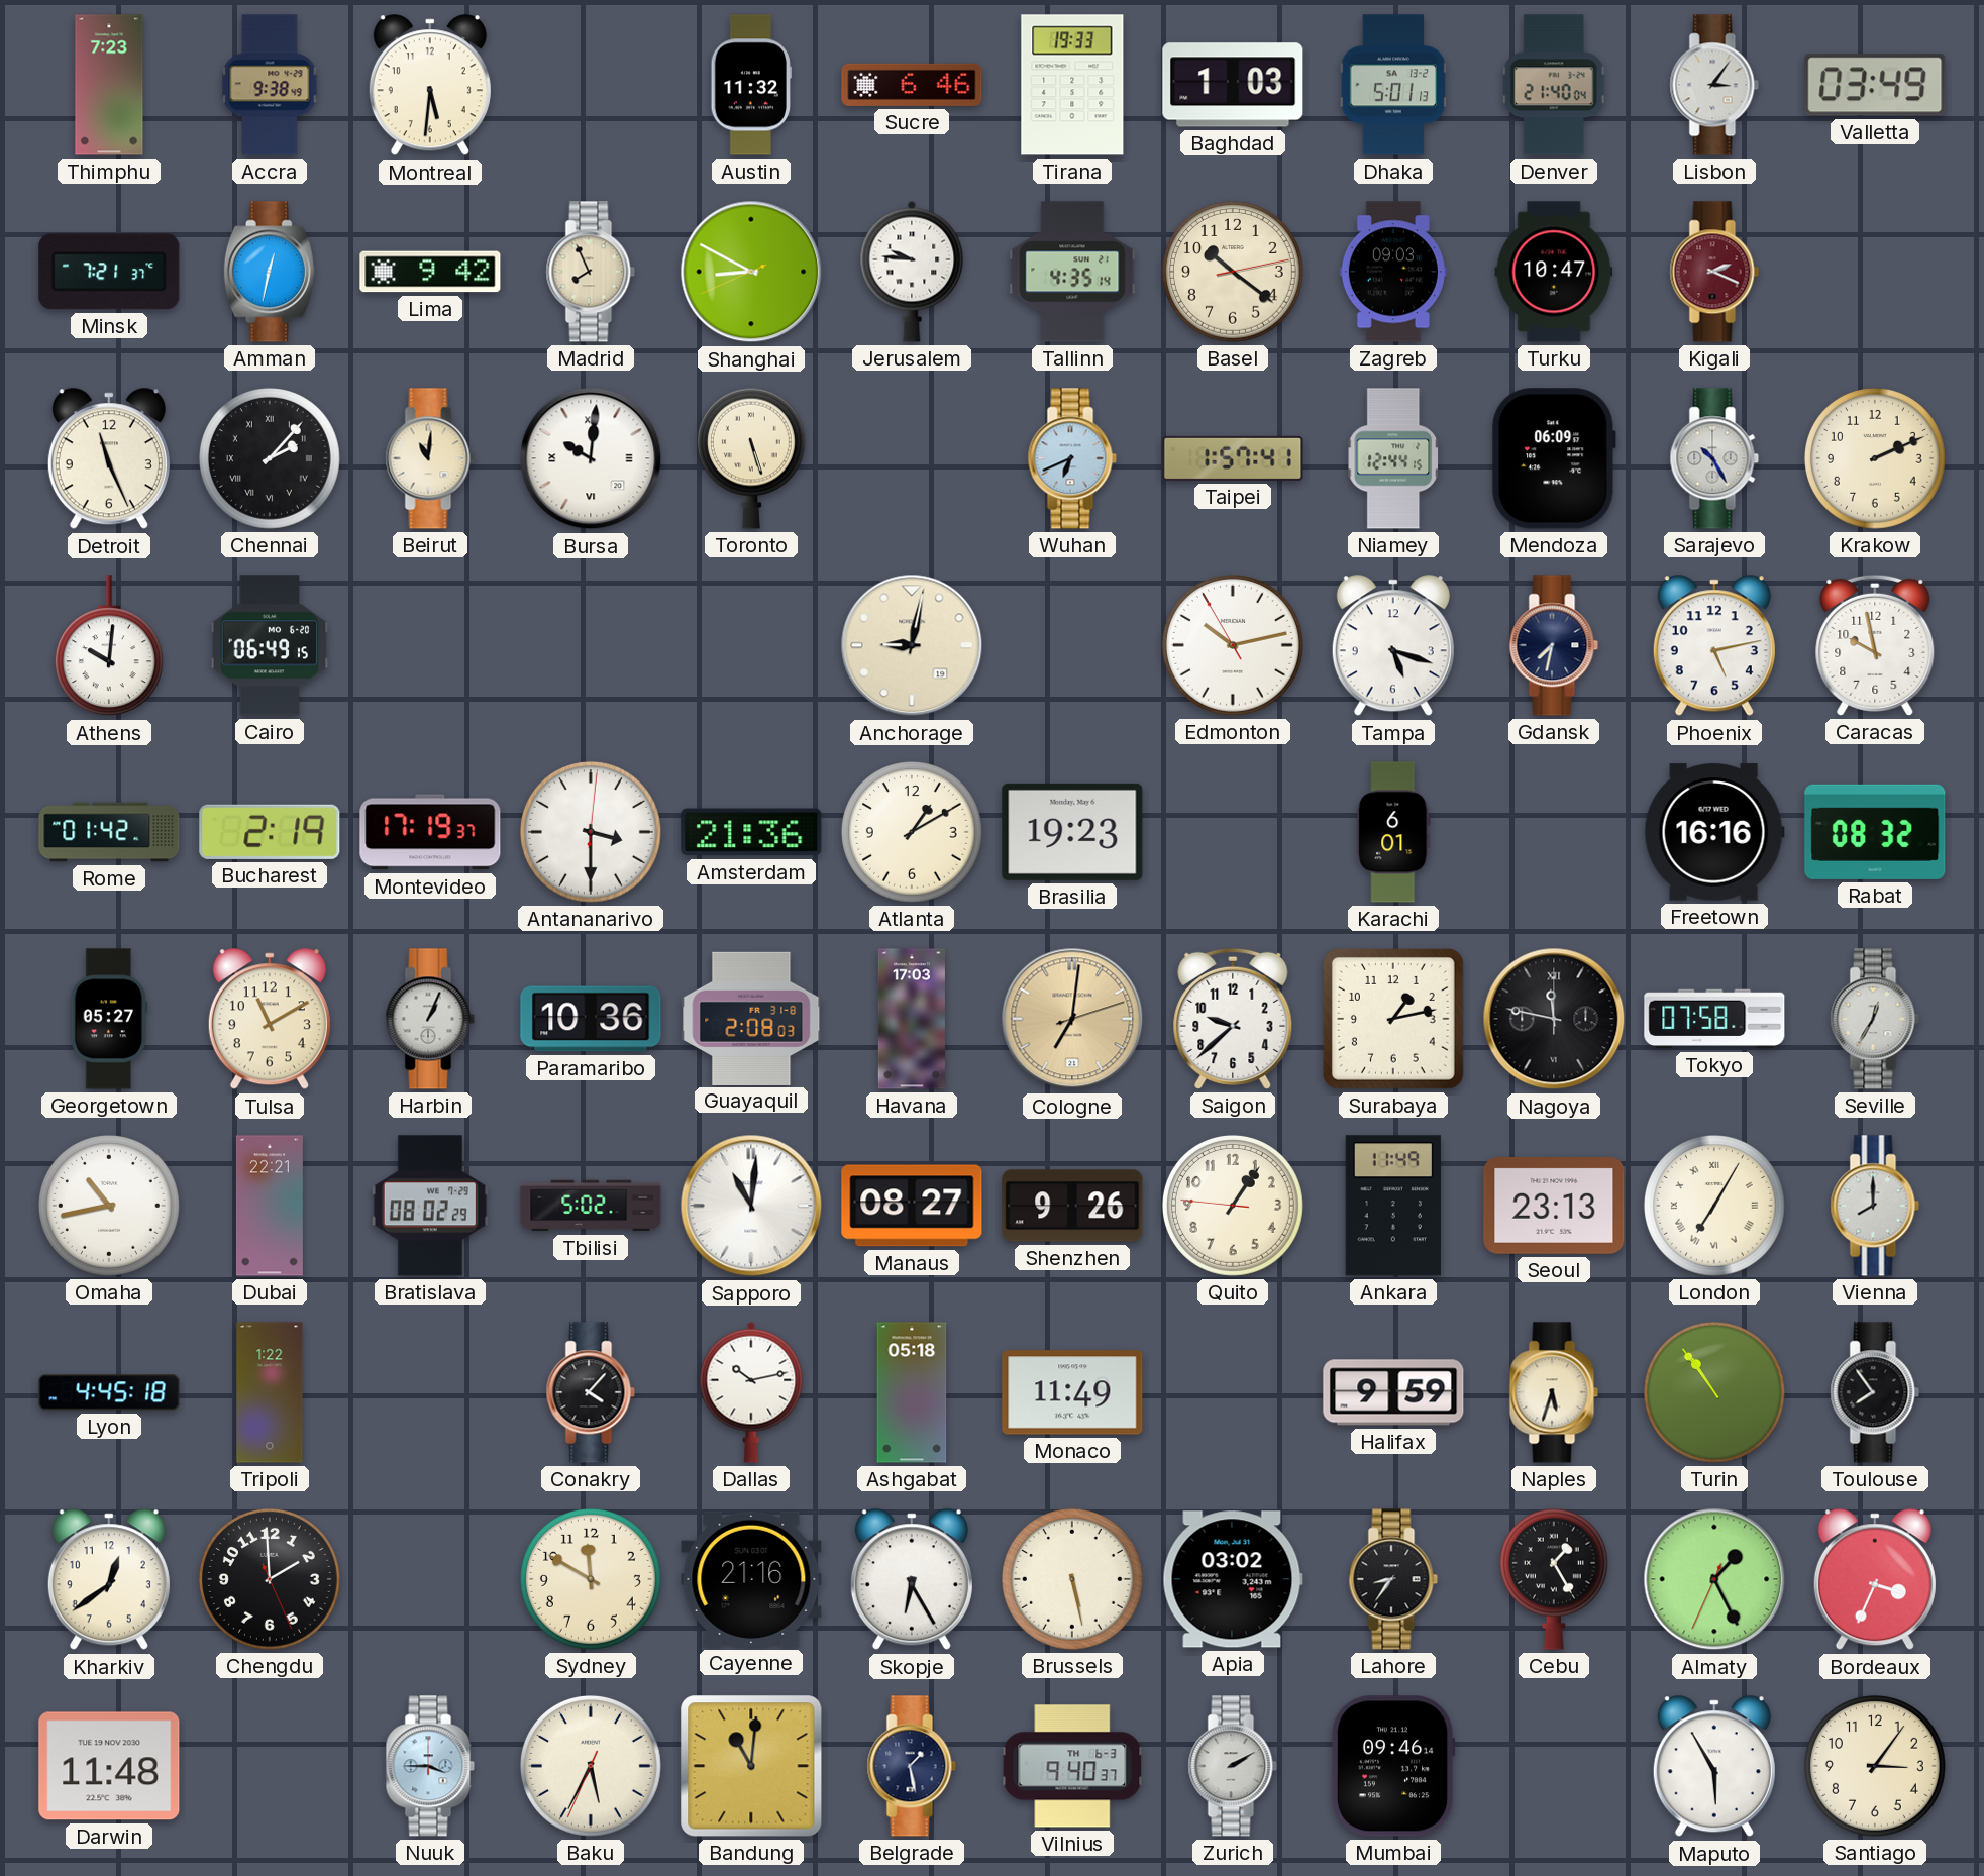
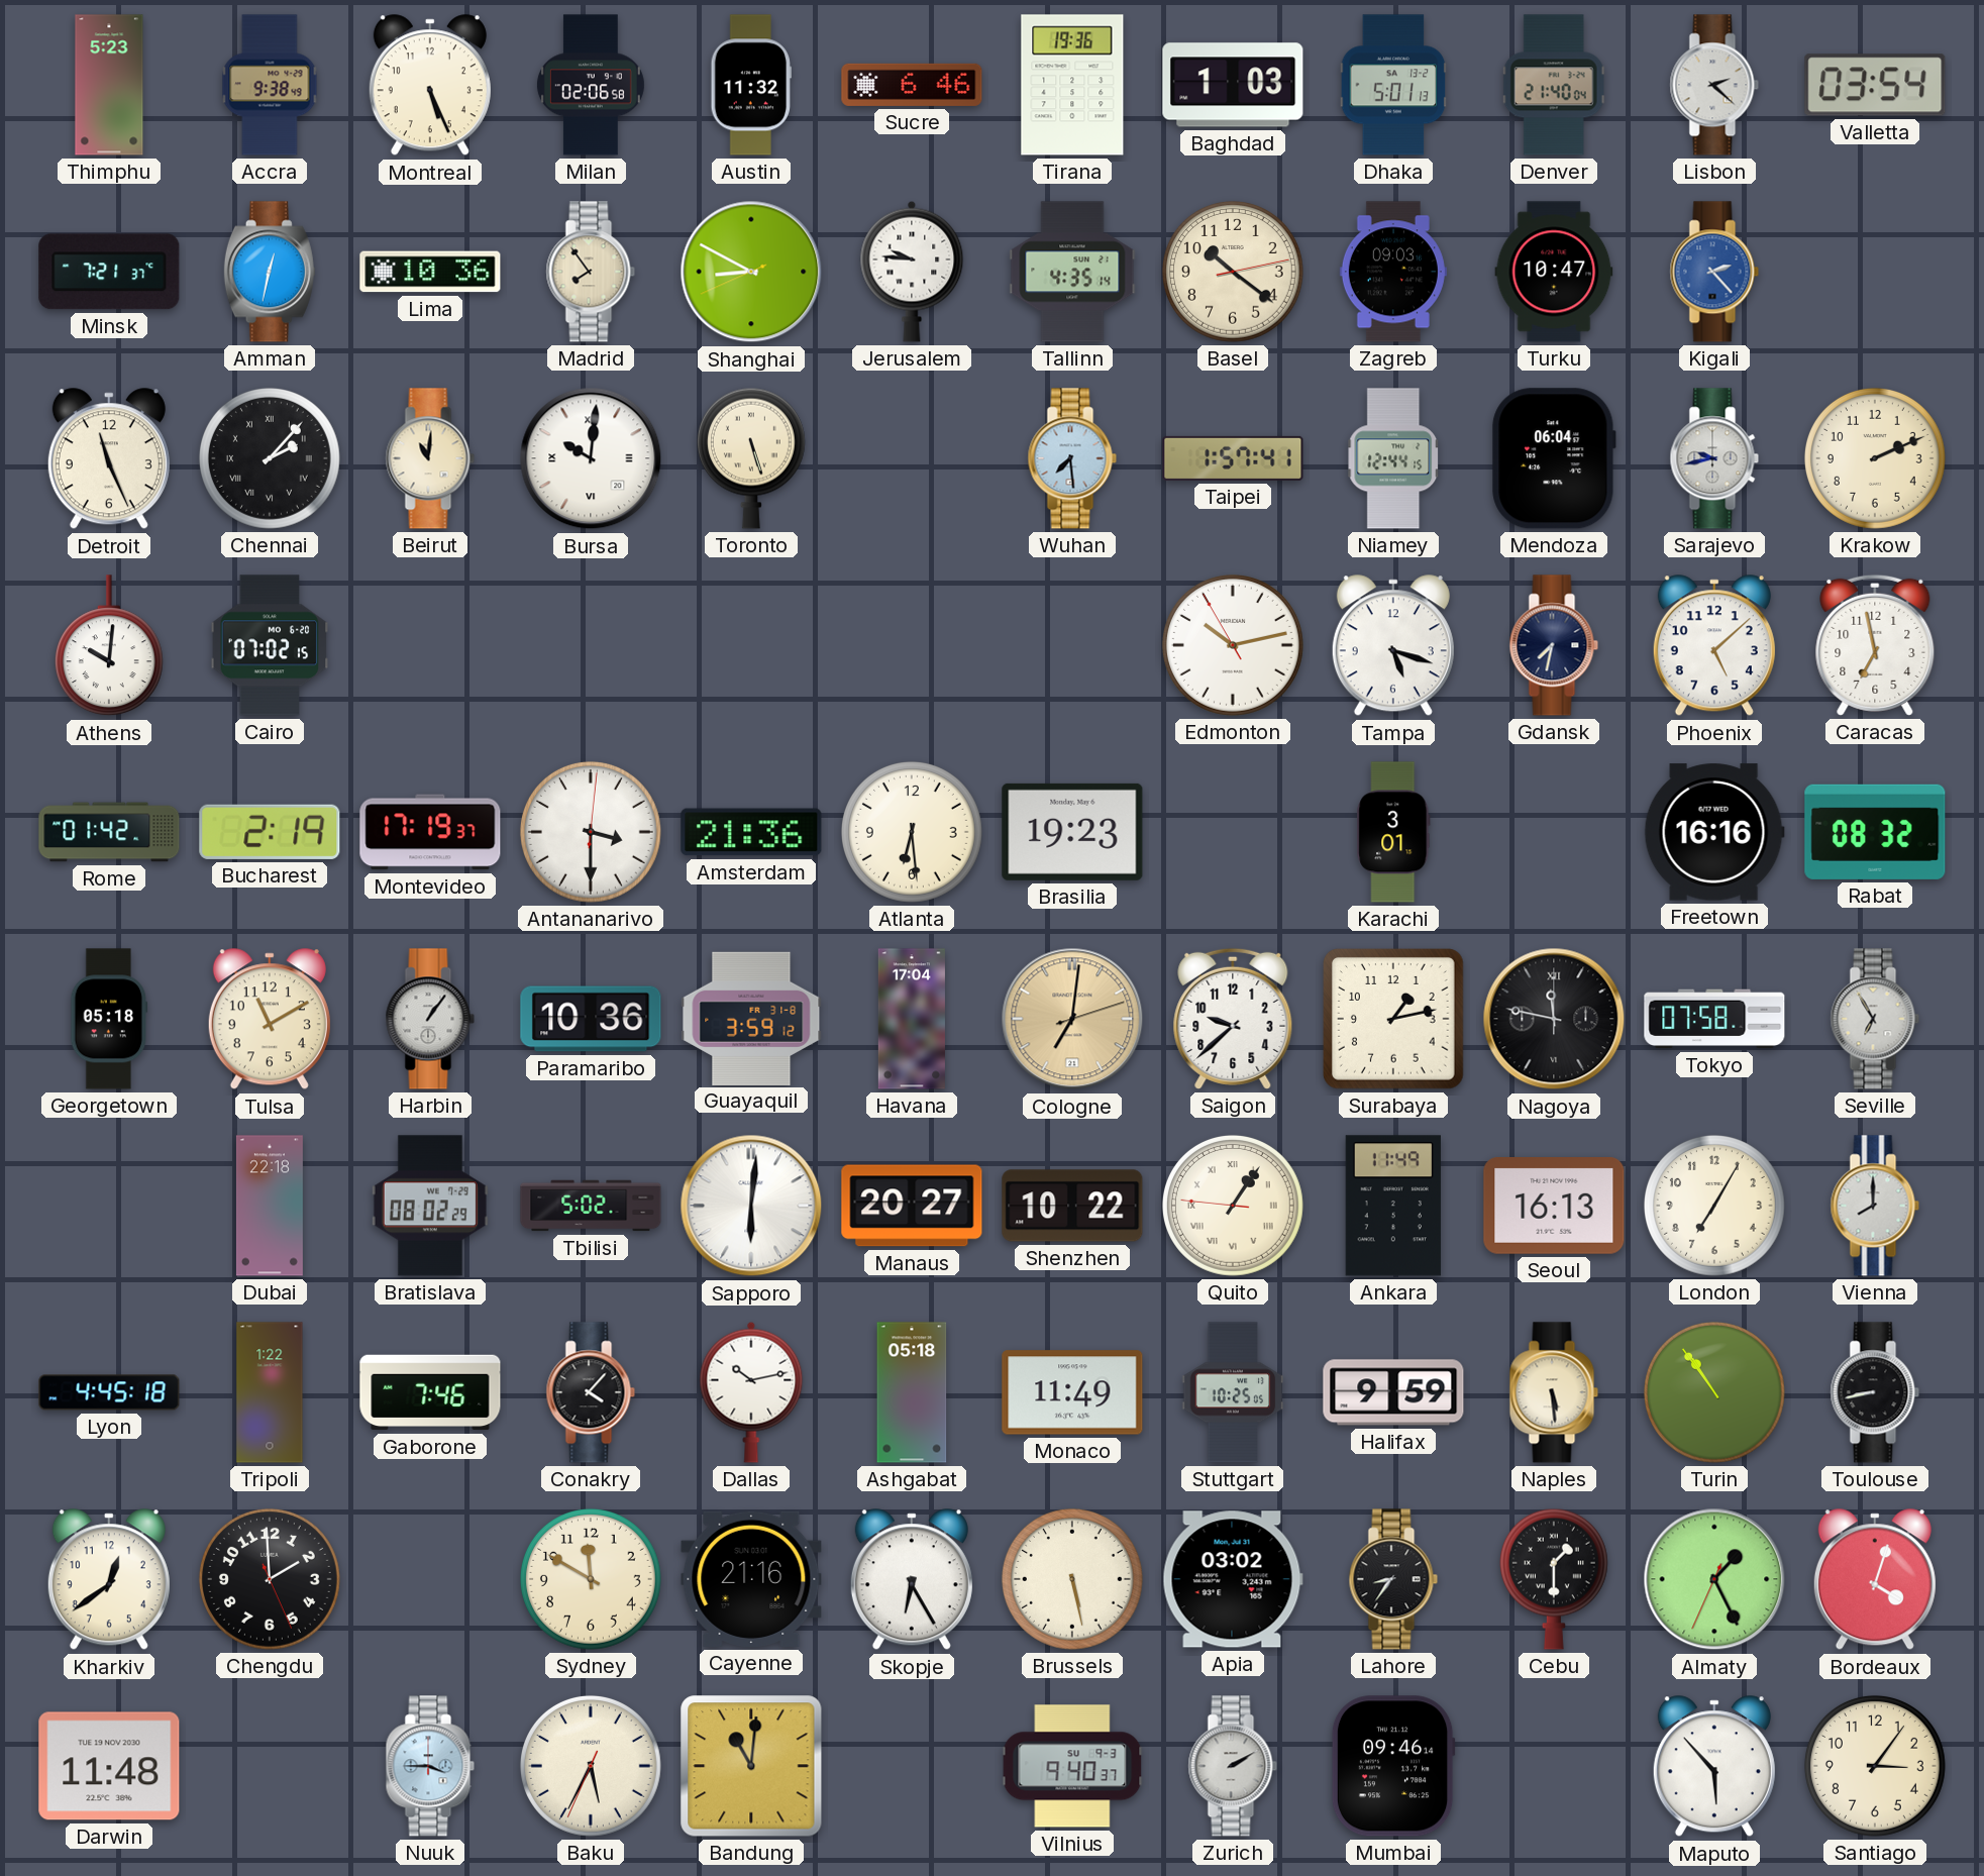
Thimphu: 7:23 -> 5:23
Montreal: 5:31 -> 5:26
Milan: none -> 02:06
Tirana: 19:33 -> 19:36
Lisbon: 3:06 -> 2:22
Valletta: 03:49 -> 03:54
Lima: 9:42 -> 10:36
Madrid: 7:56 -> 7:54
Kigali: 2:19 -> 2:23
Kigali dial: burgundy -> blue
Wuhan: 6:41 -> 7:29
Mendoza: 06:09 -> 06:04
Sarajevo: 10:25 -> 9:43
Cairo: 06:49 -> 07:02
Anchorage: 9:02 -> none
Phoenix: 5:13 -> 5:08
Caracas: 9:58 -> 6:58
Atlanta: 1:10 -> 6:29
Karachi: 6:01 -> 3:01
Georgetown: 05:27 -> 05:18
Harbin: 1:04 -> 1:06
Guayaquil: 2:08 -> 3:59
Havana: 17:03 -> 17:04
Seville: 12:35 -> 6:55
Omaha: 10:43 -> none
Dubai: 22:21 -> 22:18
Sapporo: 11:01 -> 6:01
Manaus: 08:27 -> 20:27
Shenzhen: 9:26 -> 10:22
Quito numerals: Arabic -> Roman
Seoul: 23:13 -> 16:13
London numerals: Roman -> Arabic
Gaborone: none -> 7:46
Stuttgart: none -> 10:25
Naples: 5:33 -> 5:29
Toulouse: 7:54 -> 8:43
Cebu: 1:25 -> 1:30
Bordeaux: 3:34 -> 4:03
Belgrade: 1:28 -> none
Vilnius date: TH 6-3 -> SU 9-3
Maputo: 5:55 -> 5:53
